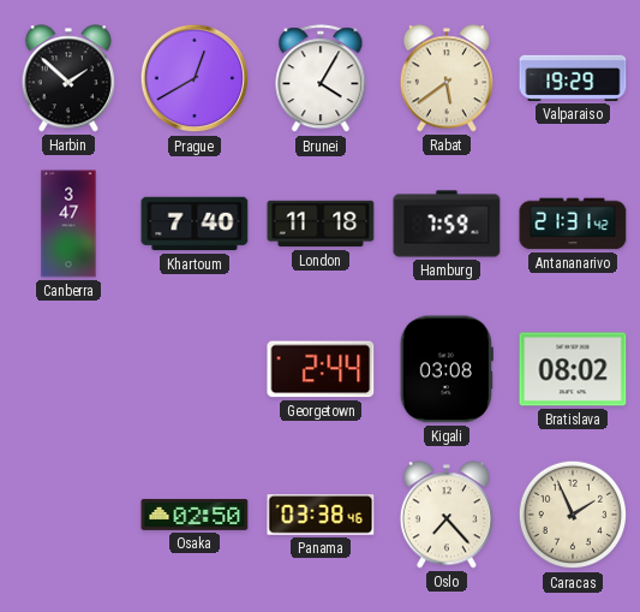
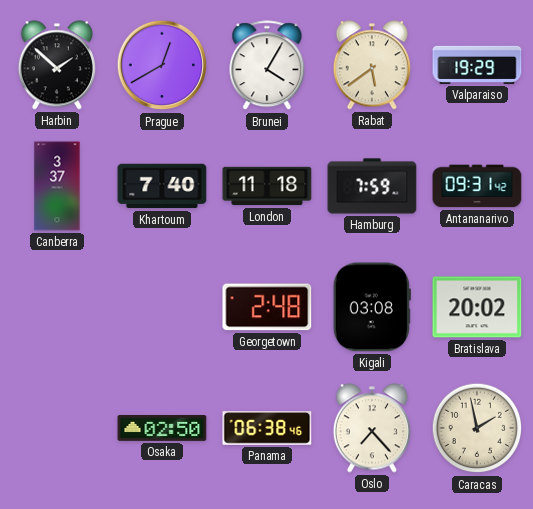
Canberra: 3:47 -> 3:37
Antananarivo: 21:31 -> 09:31
Georgetown: 2:44 -> 2:48
Bratislava: 08:02 -> 20:02
Panama: 03:38 -> 06:38
Caracas: 1:56 -> 1:58
